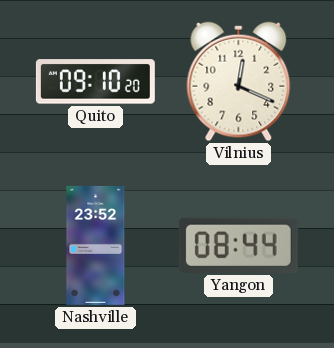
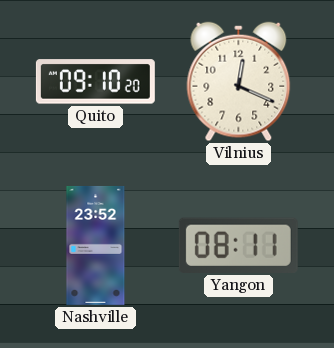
Yangon: 08:44 -> 08:11
